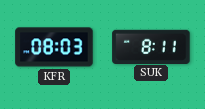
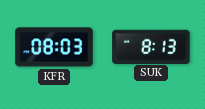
SUK: 8:11 -> 8:13
